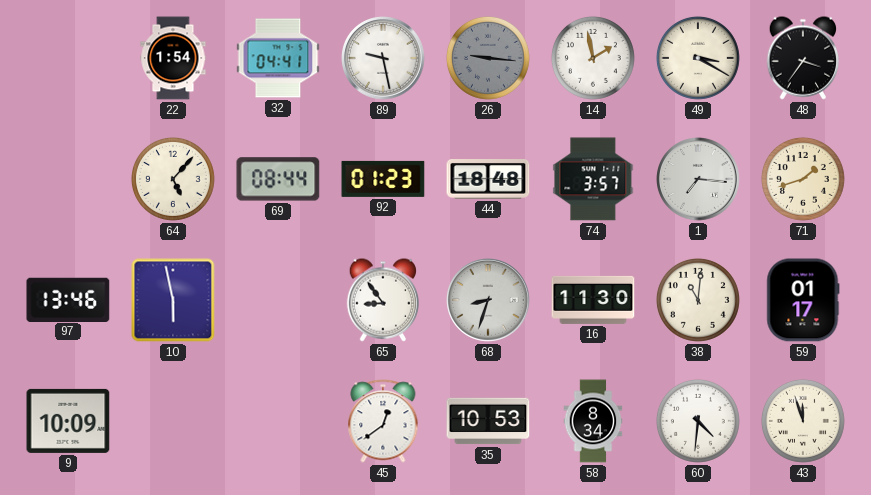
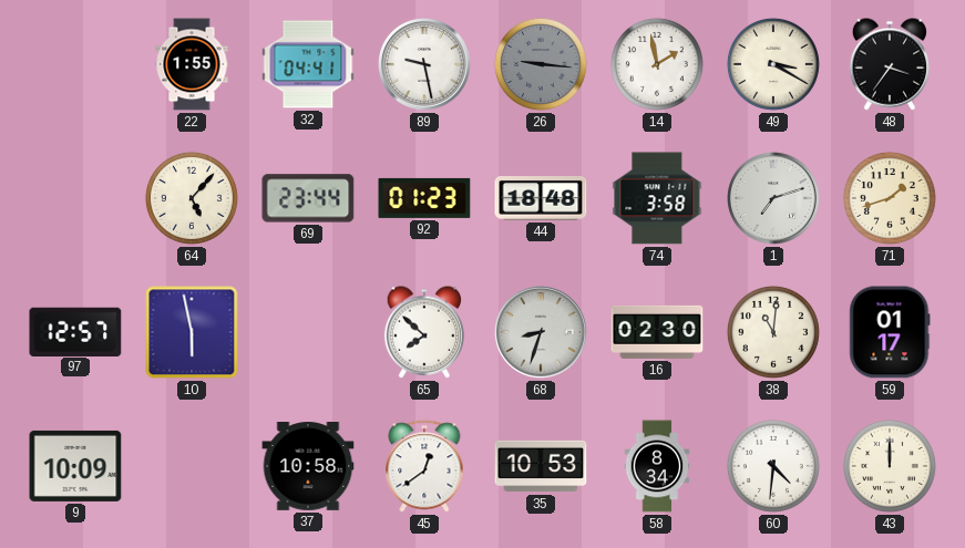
22: 1:54 -> 1:55
69: 08:44 -> 23:44
74: 3:57 -> 3:58
1: 7:16 -> 7:12
97: 13:46 -> 12:57
65: 8:54 -> 7:52
16: 11:30 -> 02:30
37: none -> 10:58
43: 11:57 -> 12:00
